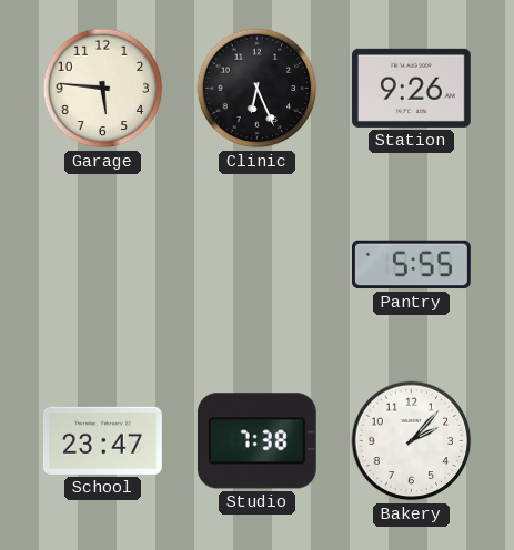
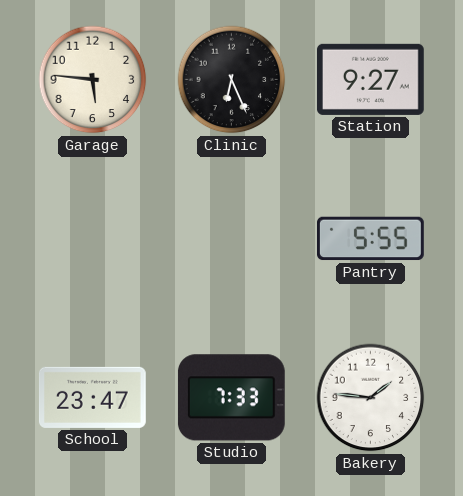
Station: 9:26 -> 9:27
Studio: 7:38 -> 7:33
Bakery: 2:07 -> 1:46
